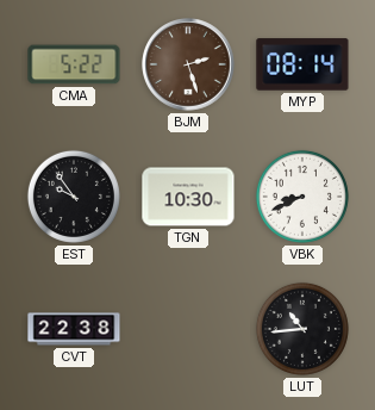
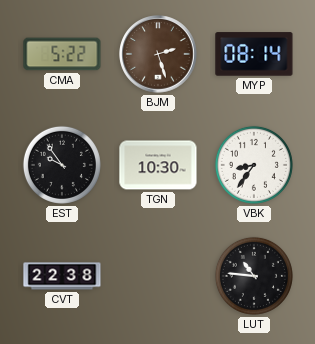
VBK: 8:41 -> 8:36
LUT: 10:44 -> 10:46
